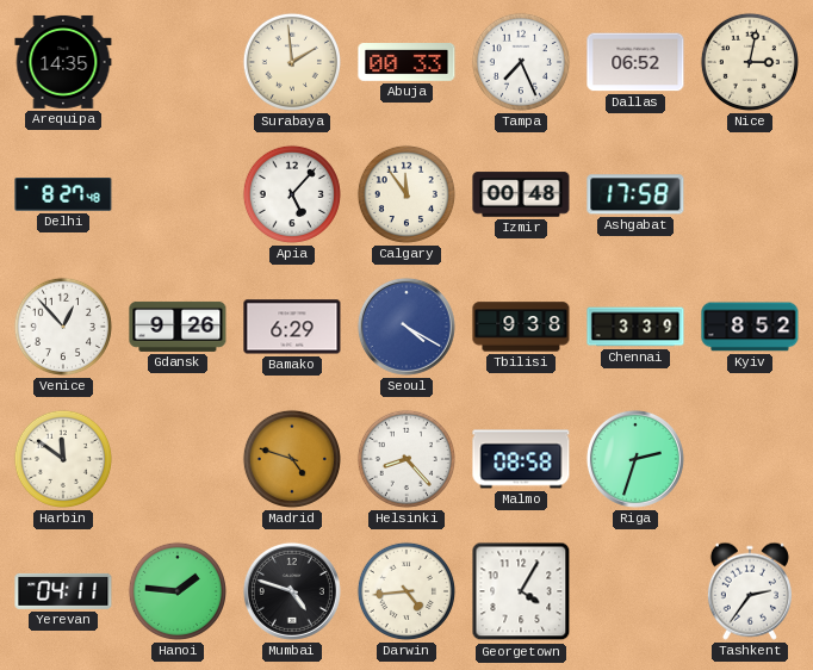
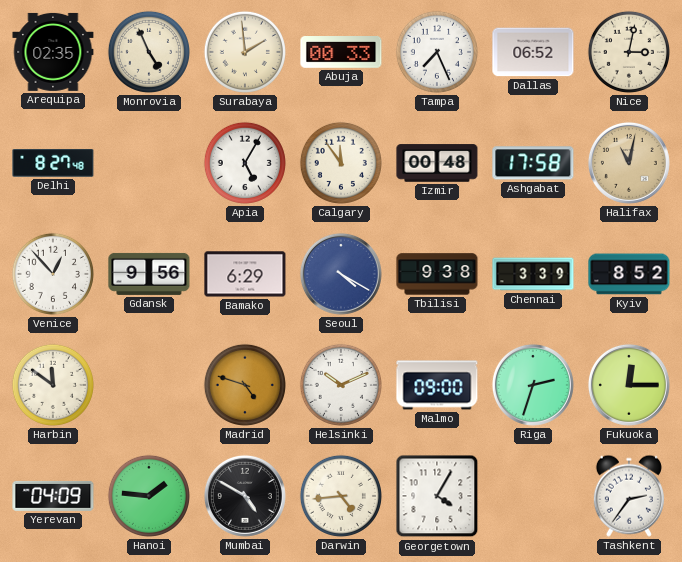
Arequipa: 14:35 -> 02:35
Monrovia: none -> 4:56
Apia: 5:07 -> 5:05
Halifax: none -> 11:02
Gdansk: 9:26 -> 9:56
Helsinki: 8:23 -> 10:11
Malmo: 08:58 -> 09:00
Fukuoka: none -> 12:15
Yerevan: 04:11 -> 04:09
Mumbai: 4:48 -> 4:50
